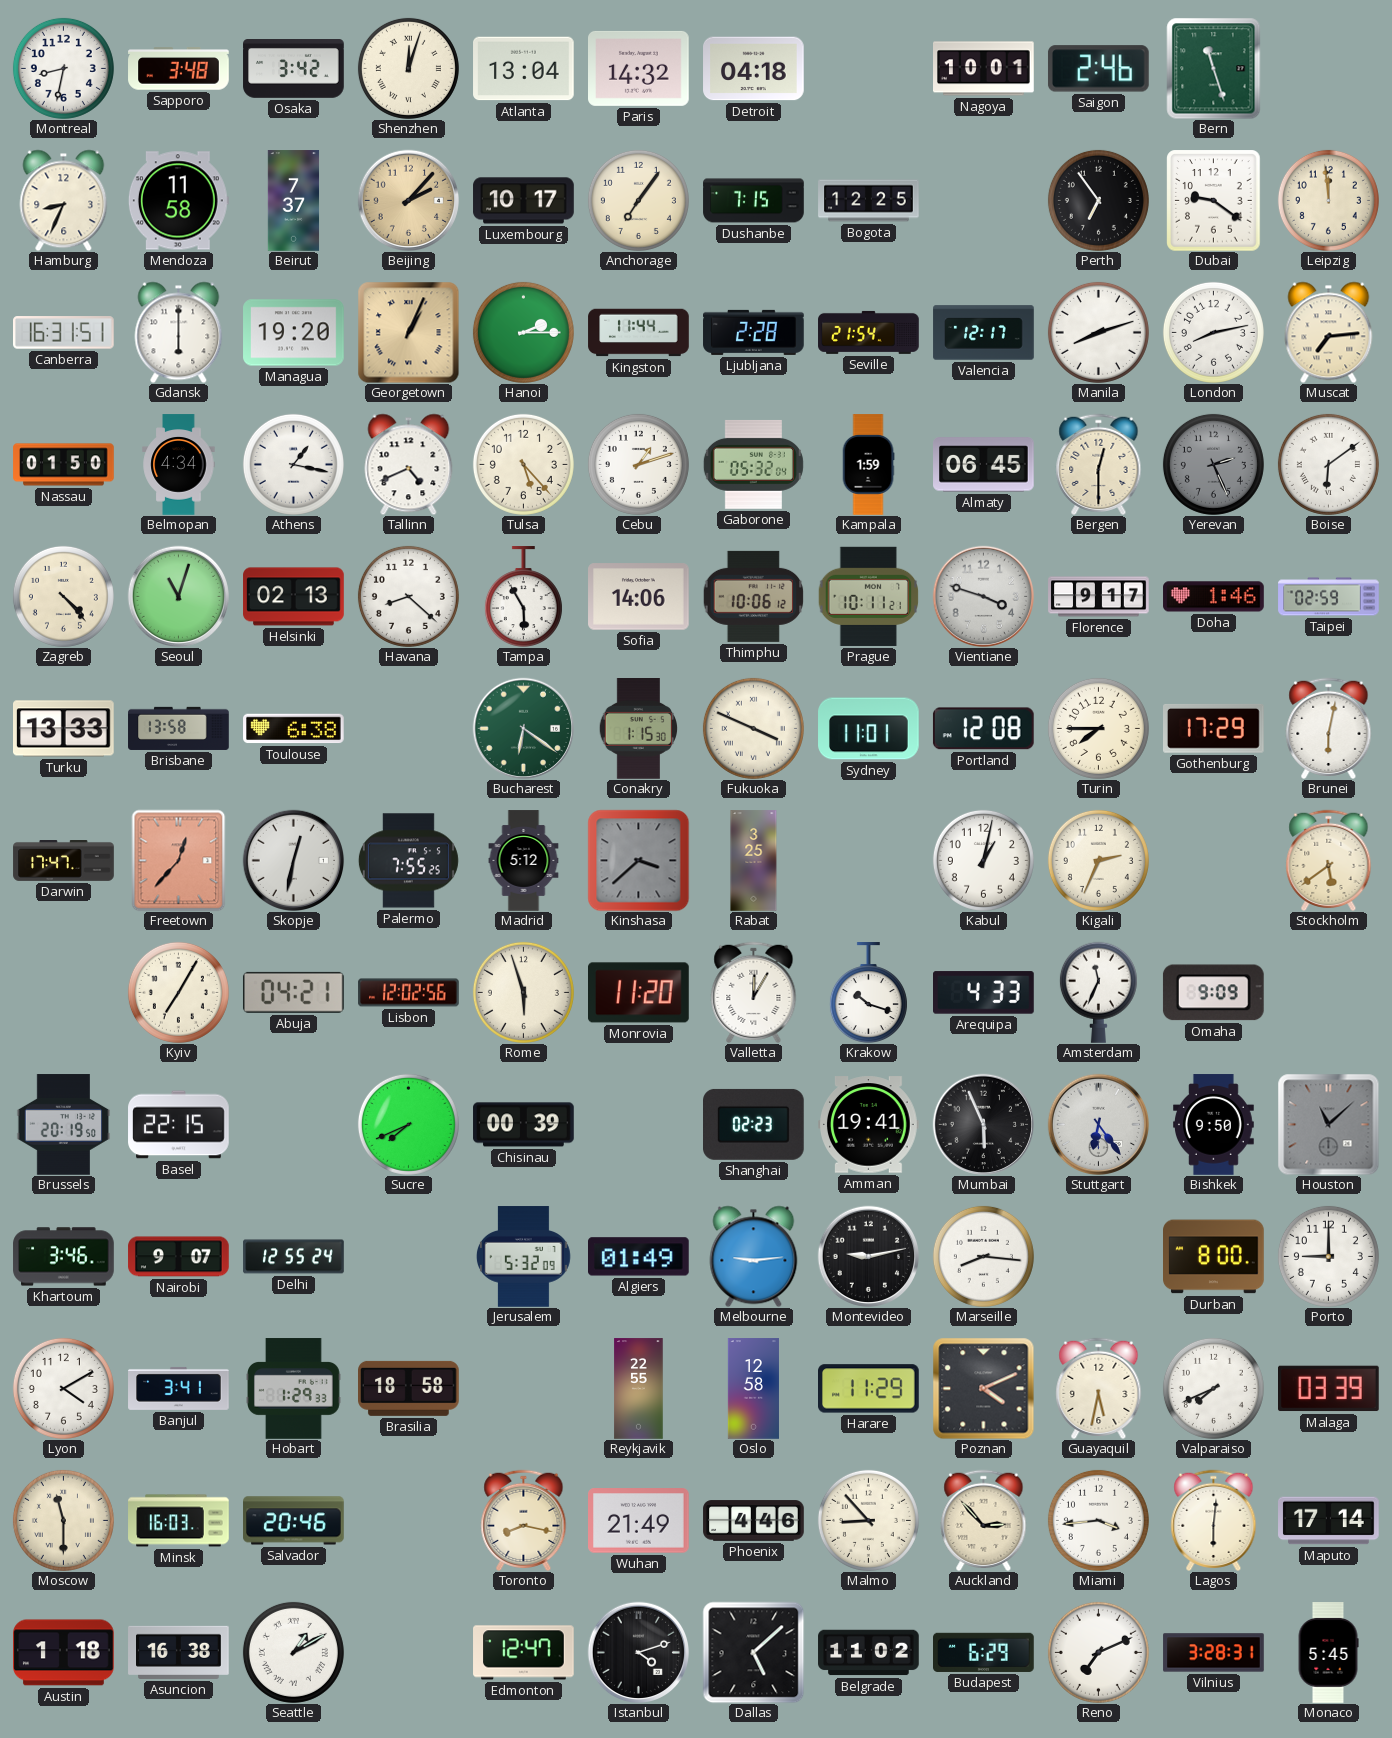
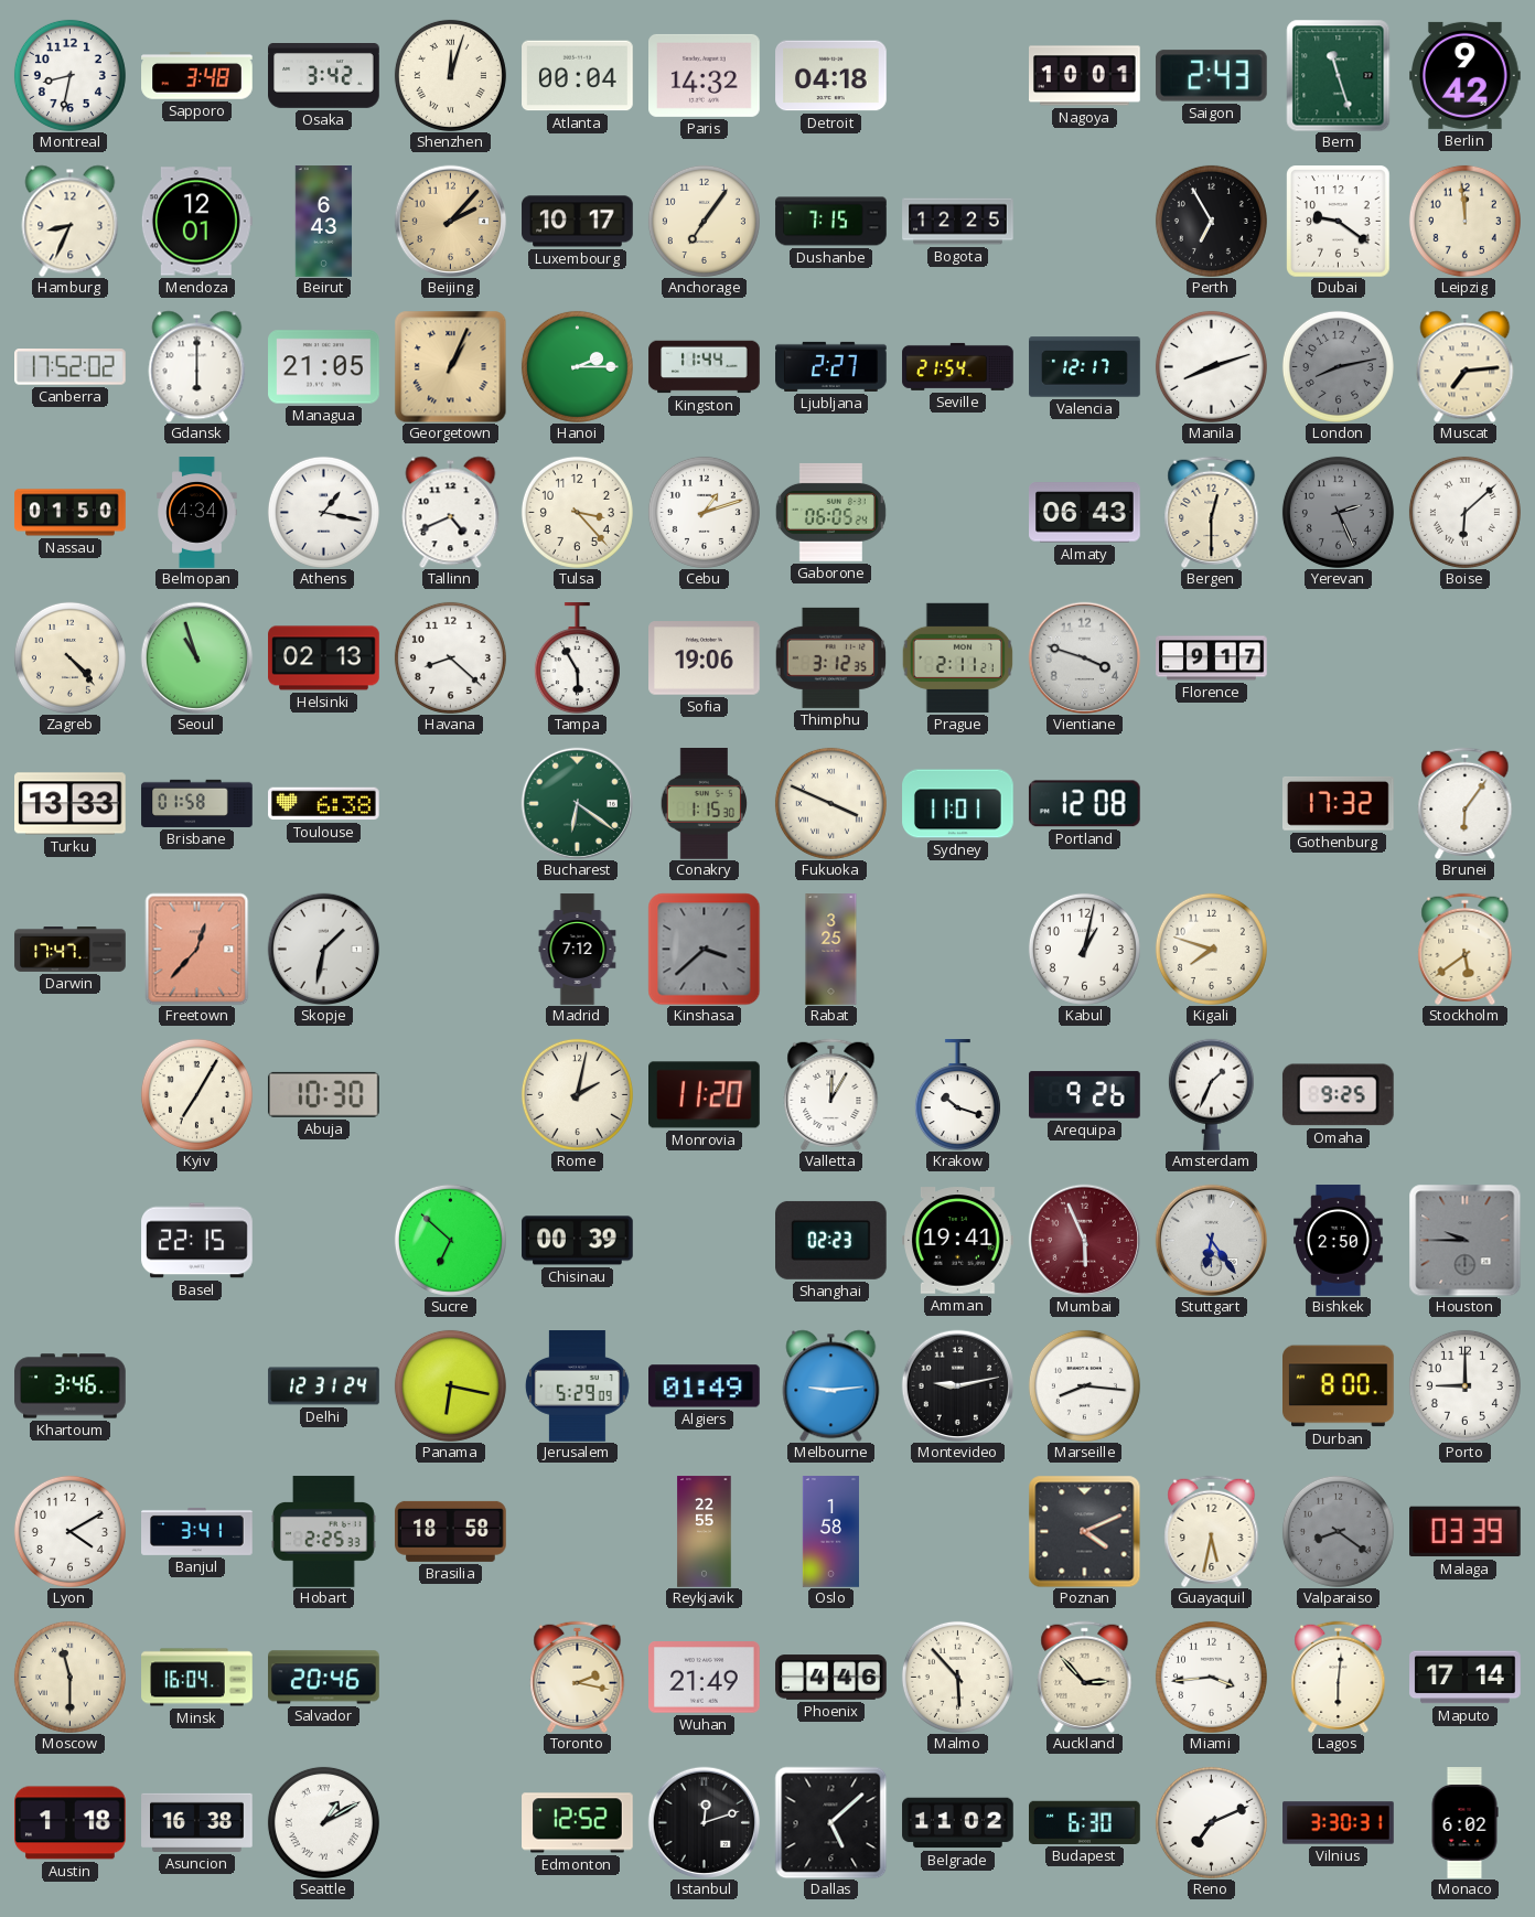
Atlanta: 13:04 -> 00:04
Saigon: 2:46 -> 2:43
Berlin: none -> 9:42
Mendoza: 11:58 -> 12:01
Beirut: 7:37 -> 6:43
Perth: 6:54 -> 6:55
Canberra: 16:31 -> 17:52
Managua: 19:20 -> 21:05
Ljubljana: 2:28 -> 2:27
London dial: white -> grey
Tulsa: 5:23 -> 3:23
Gaborone: 05:32 -> 06:05
Kampala: 1:59 -> none
Almaty: 06:45 -> 06:43
Boise: 6:09 -> 6:08
Seoul: 11:03 -> 10:57
Sofia: 14:06 -> 19:06
Thimphu: 10:06 -> 3:12
Prague: 10:11 -> 2:11
Doha: 1:46 -> none
Taipei: 02:59 -> none
Brisbane: 13:58 -> 01:58
Turin: 7:45 -> none
Gothenburg: 17:29 -> 17:32
Brunei: 6:02 -> 6:06
Skopje: 12:32 -> 1:32
Palermo: 7:55 -> none
Madrid: 5:12 -> 7:12
Kigali: 2:34 -> 7:48
Abuja: 04:21 -> 10:30
Lisbon: 12:02 -> none
Rome: 5:57 -> 2:02
Arequipa: 4:33 -> 9:26
Amsterdam: 11:34 -> 1:34
Omaha: 9:09 -> 9:25
Brussels: 20:19 -> none
Sucre: 7:41 -> 6:52
Mumbai dial: black -> burgundy
Bishkek: 9:50 -> 2:50
Houston: 11:08 -> 9:45
Nairobi: 9:07 -> none
Delhi: 12:55 -> 12:31
Panama: none -> 6:17
Jerusalem: 5:32 -> 5:29
Hobart: 1:29 -> 2:25
Oslo: 12:58 -> 1:58
Harare: 11:29 -> none
Valparaiso: 7:41 -> 8:21
Valparaiso dial: white -> grey
Minsk: 16:03 -> 16:04
Toronto: 8:17 -> 2:17
Malmo: 8:53 -> 5:53
Edmonton: 12:47 -> 12:52
Istanbul: 4:12 -> 12:12
Budapest: 6:29 -> 6:30
Vilnius: 3:28 -> 3:30
Monaco: 5:45 -> 6:02
